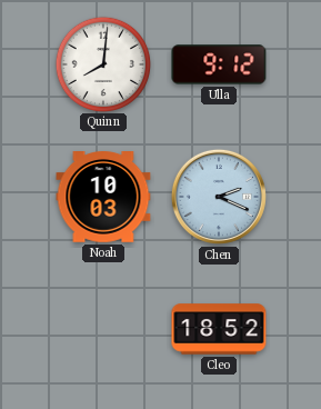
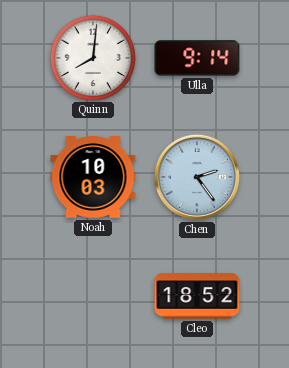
Ulla: 9:12 -> 9:14
Chen: 2:19 -> 2:24
